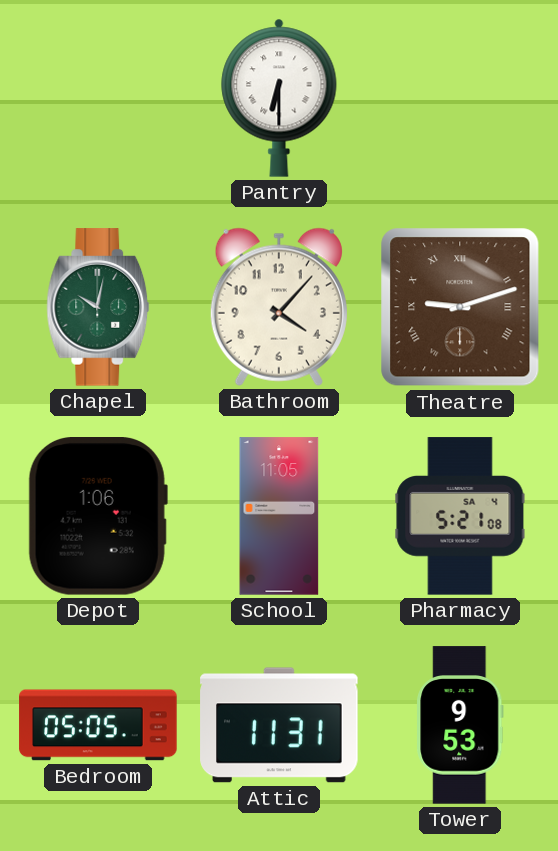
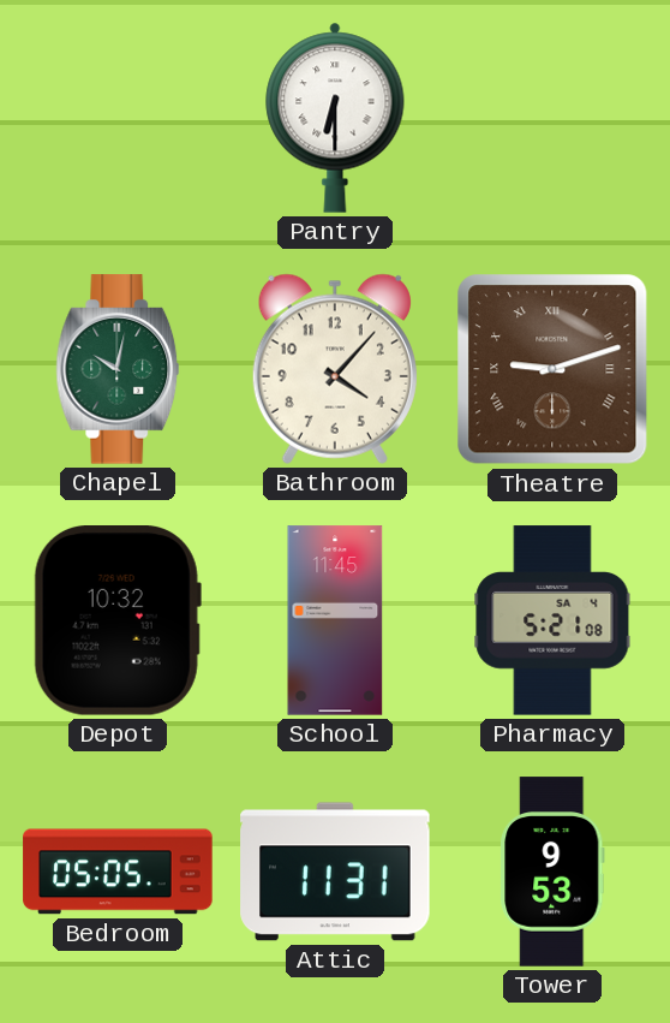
Depot: 1:06 -> 10:32
School: 11:05 -> 11:45
